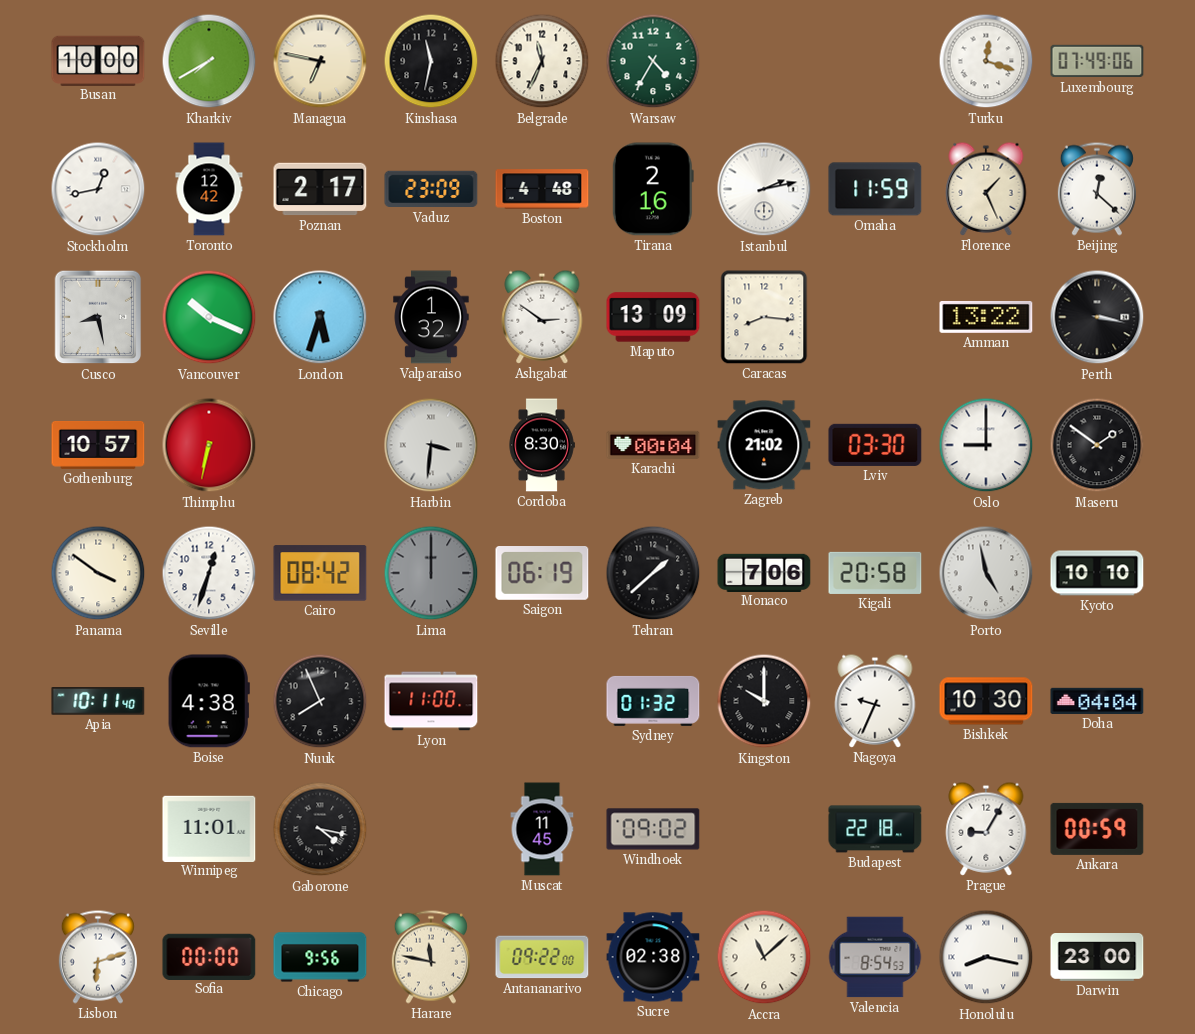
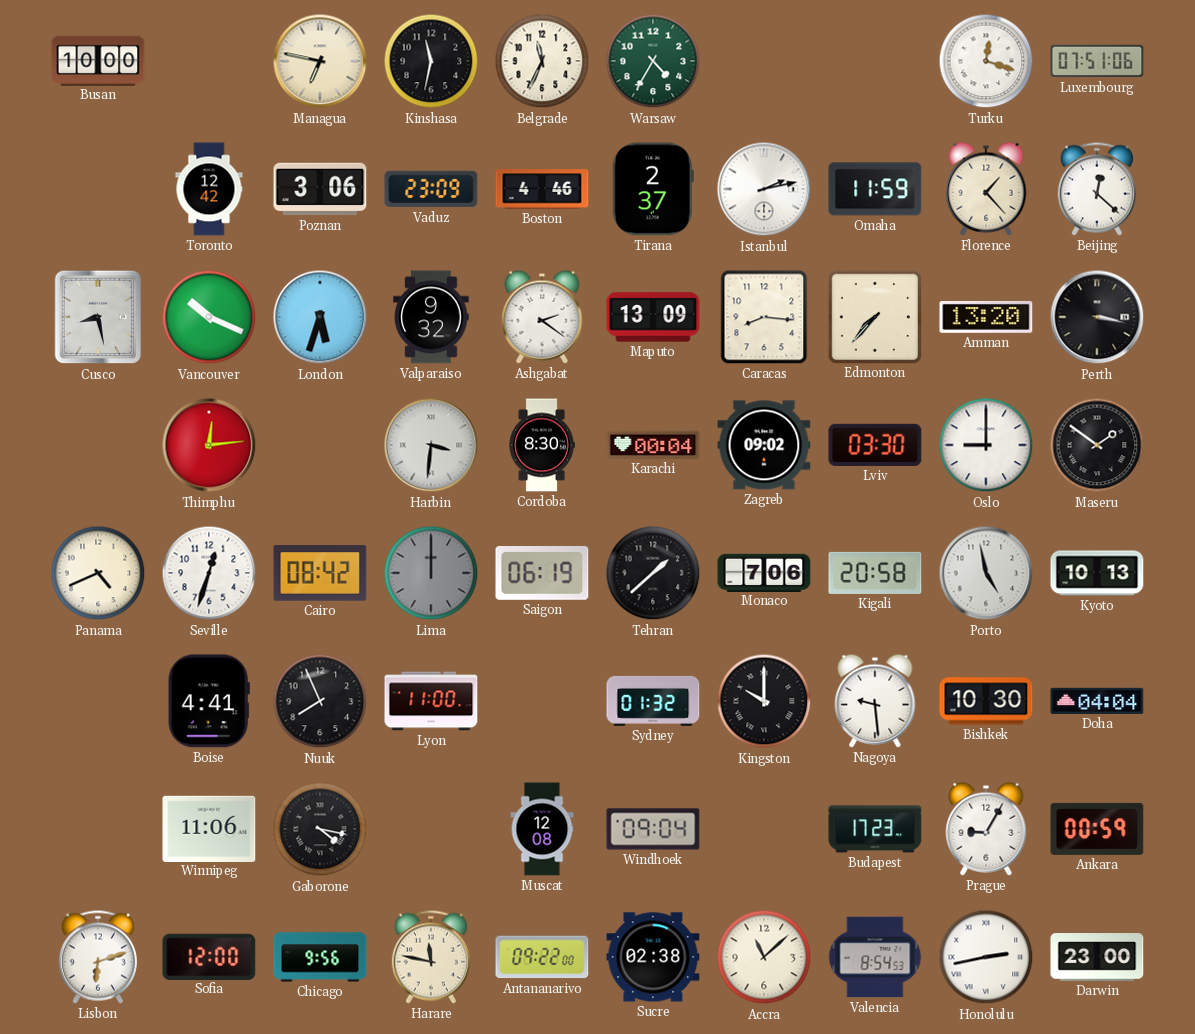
Kharkiv: 7:40 -> none
Luxembourg: 07:49 -> 07:51
Stockholm: 12:43 -> none
Poznan: 2:17 -> 3:06
Boston: 4:48 -> 4:46
Tirana: 2:16 -> 2:37
Florence: 1:26 -> 1:23
Valparaiso: 1:32 -> 9:32
Ashgabat: 2:51 -> 2:21
Edmonton: none -> 7:37
Amman: 13:22 -> 13:20
Gothenburg: 10:57 -> none
Thimphu: 6:32 -> 12:14
Zagreb: 21:02 -> 09:02
Panama: 3:51 -> 4:41
Kyoto: 10:10 -> 10:13
Apia: 10:11 -> none
Boise: 4:38 -> 4:41
Nagoya: 9:34 -> 9:29
Winnipeg: 11:01 -> 11:06
Muscat: 11:45 -> 12:08
Windhoek: 09:02 -> 09:04
Budapest: 22:18 -> 17:23
Sofia: 00:00 -> 12:00
Honolulu: 8:17 -> 2:43
